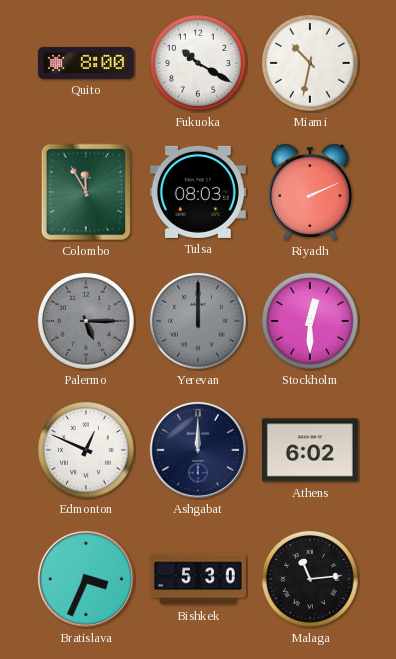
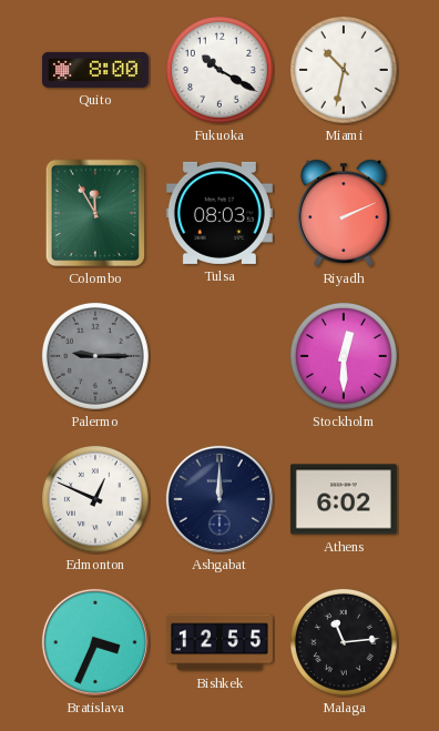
Palermo: 5:15 -> 9:15
Yerevan: 12:00 -> none
Bishkek: 5:30 -> 12:55
